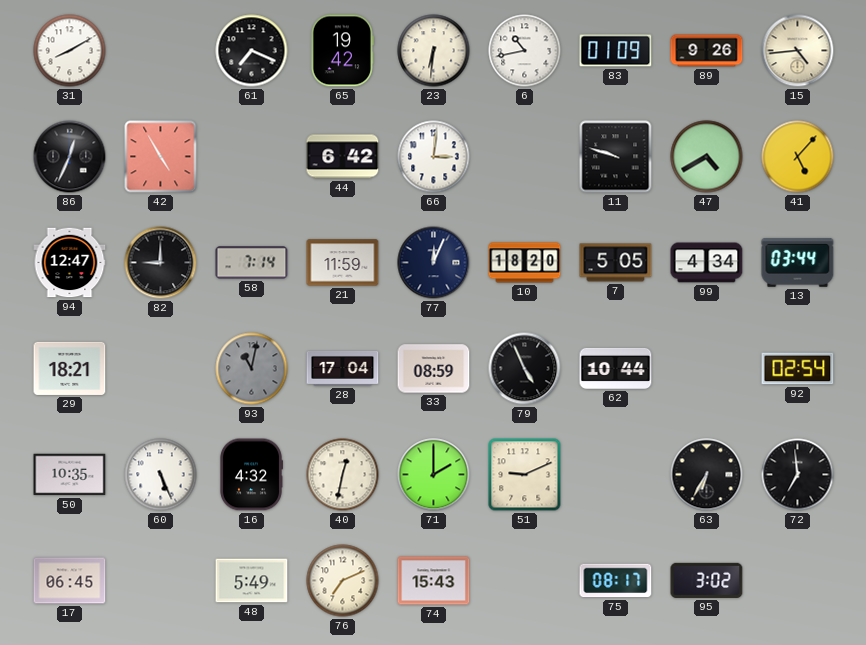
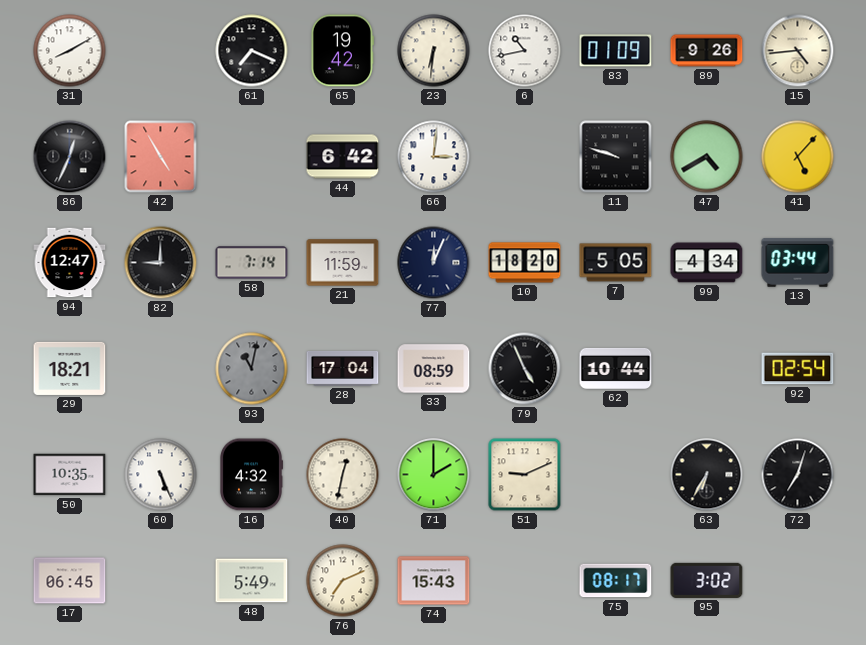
72: 6:59 -> 7:03
